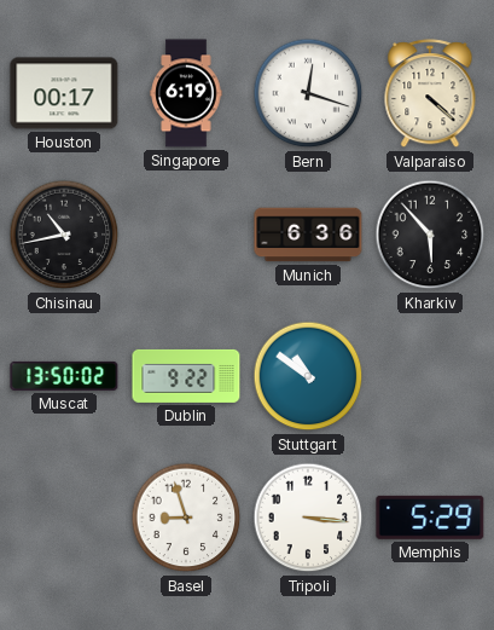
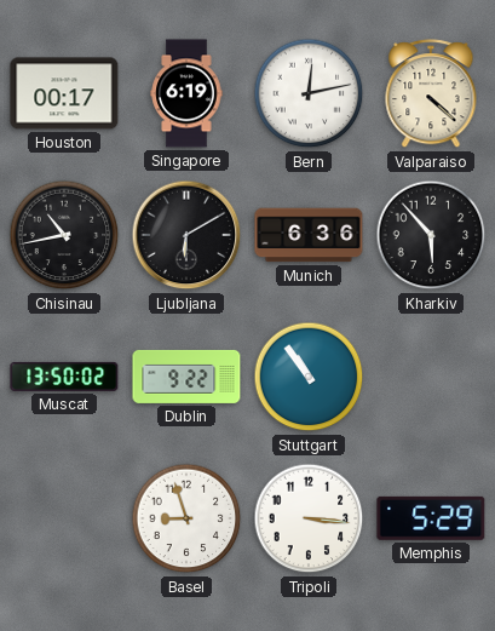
Bern: 12:18 -> 12:13
Ljubljana: none -> 6:10
Stuttgart: 10:51 -> 10:54
